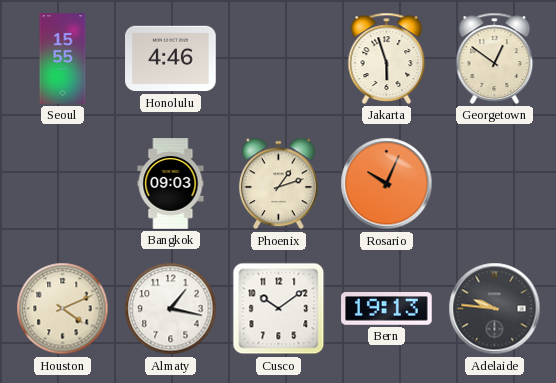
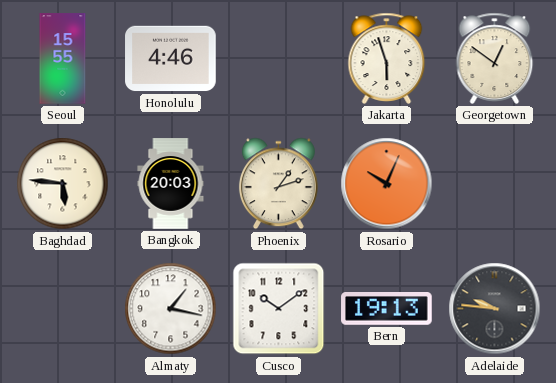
Baghdad: none -> 5:46
Bangkok: 09:03 -> 20:03
Houston: 4:11 -> none
